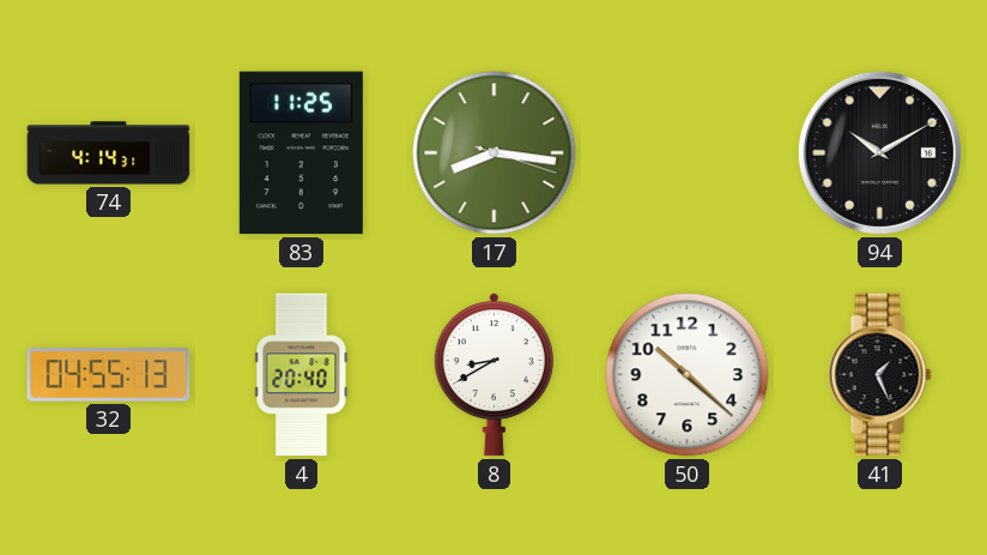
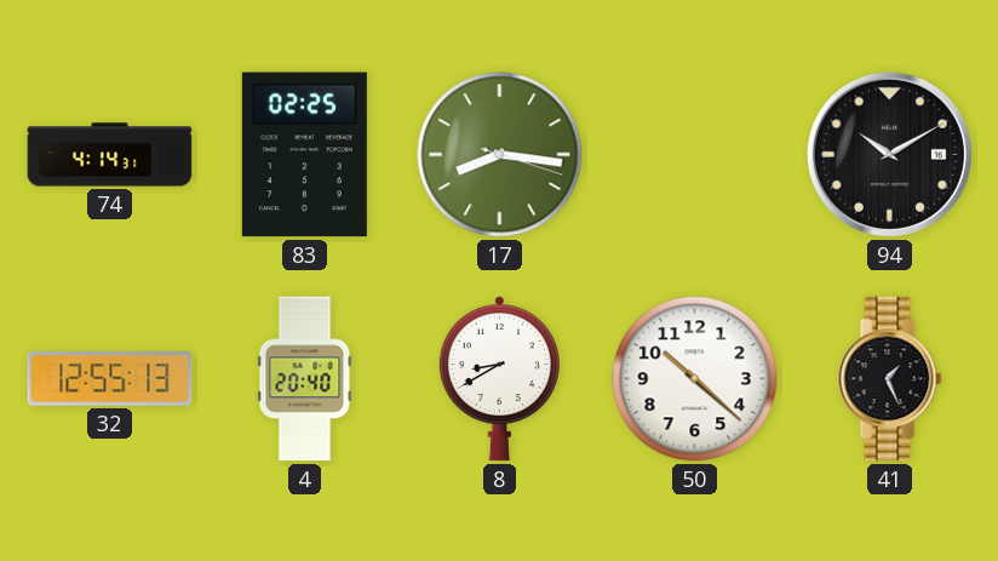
83: 11:25 -> 02:25
32: 04:55 -> 12:55
